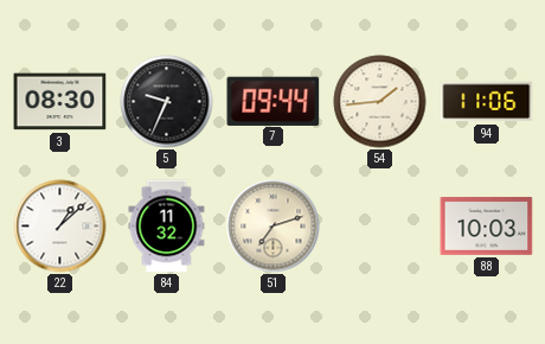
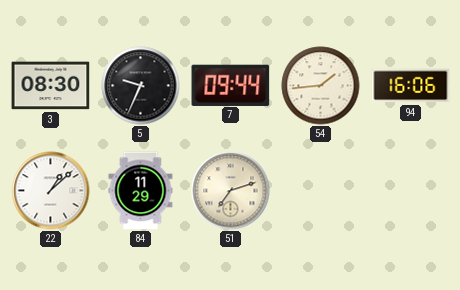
94: 11:06 -> 16:06
84: 11:32 -> 11:29
88: 10:03 -> none
